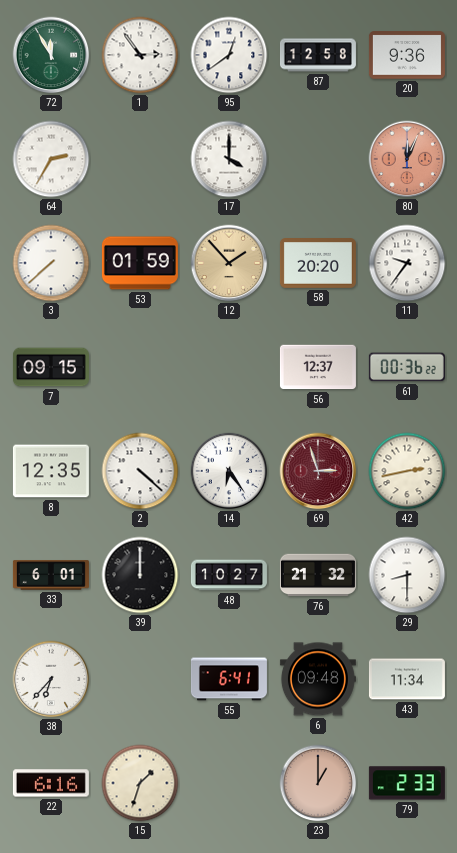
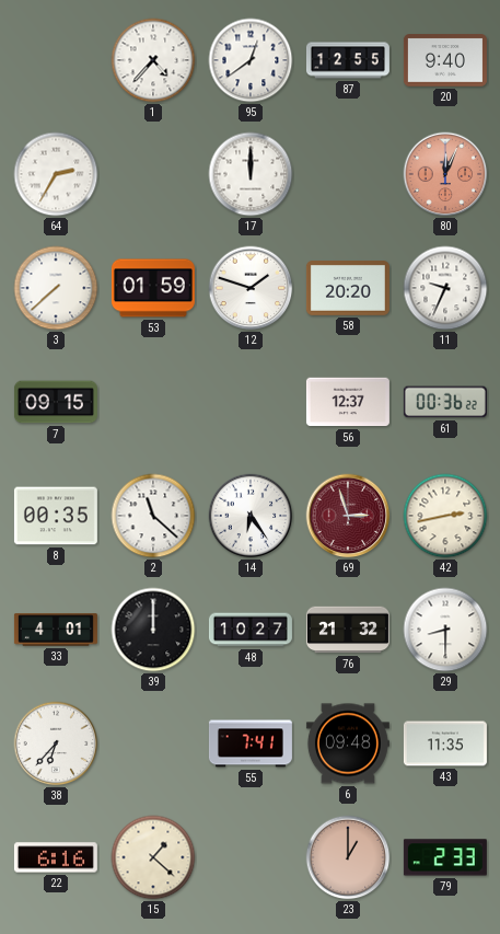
72: 11:55 -> none
1: 2:54 -> 4:37
87: 12:58 -> 12:55
20: 9:36 -> 9:40
17: 4:00 -> 12:00
12: 1:53 -> 1:48
12 dial: champagne -> white
11: 9:36 -> 9:34
8: 12:35 -> 00:35
2: 4:22 -> 11:22
33: 6:01 -> 4:01
55: 6:41 -> 7:41
43: 11:34 -> 11:35
15: 1:33 -> 1:22
